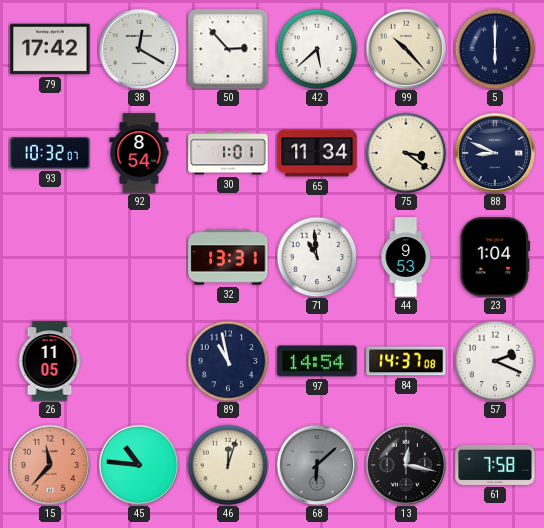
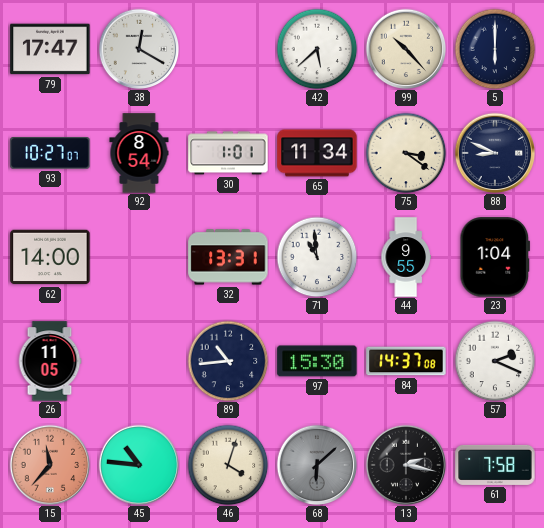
79: 17:42 -> 17:47
50: 2:53 -> none
93: 10:32 -> 10:27
62: none -> 14:00
44: 9:53 -> 9:55
89: 10:58 -> 10:44
97: 14:54 -> 15:30
46: 12:03 -> 4:03
13: 12:17 -> 2:17
